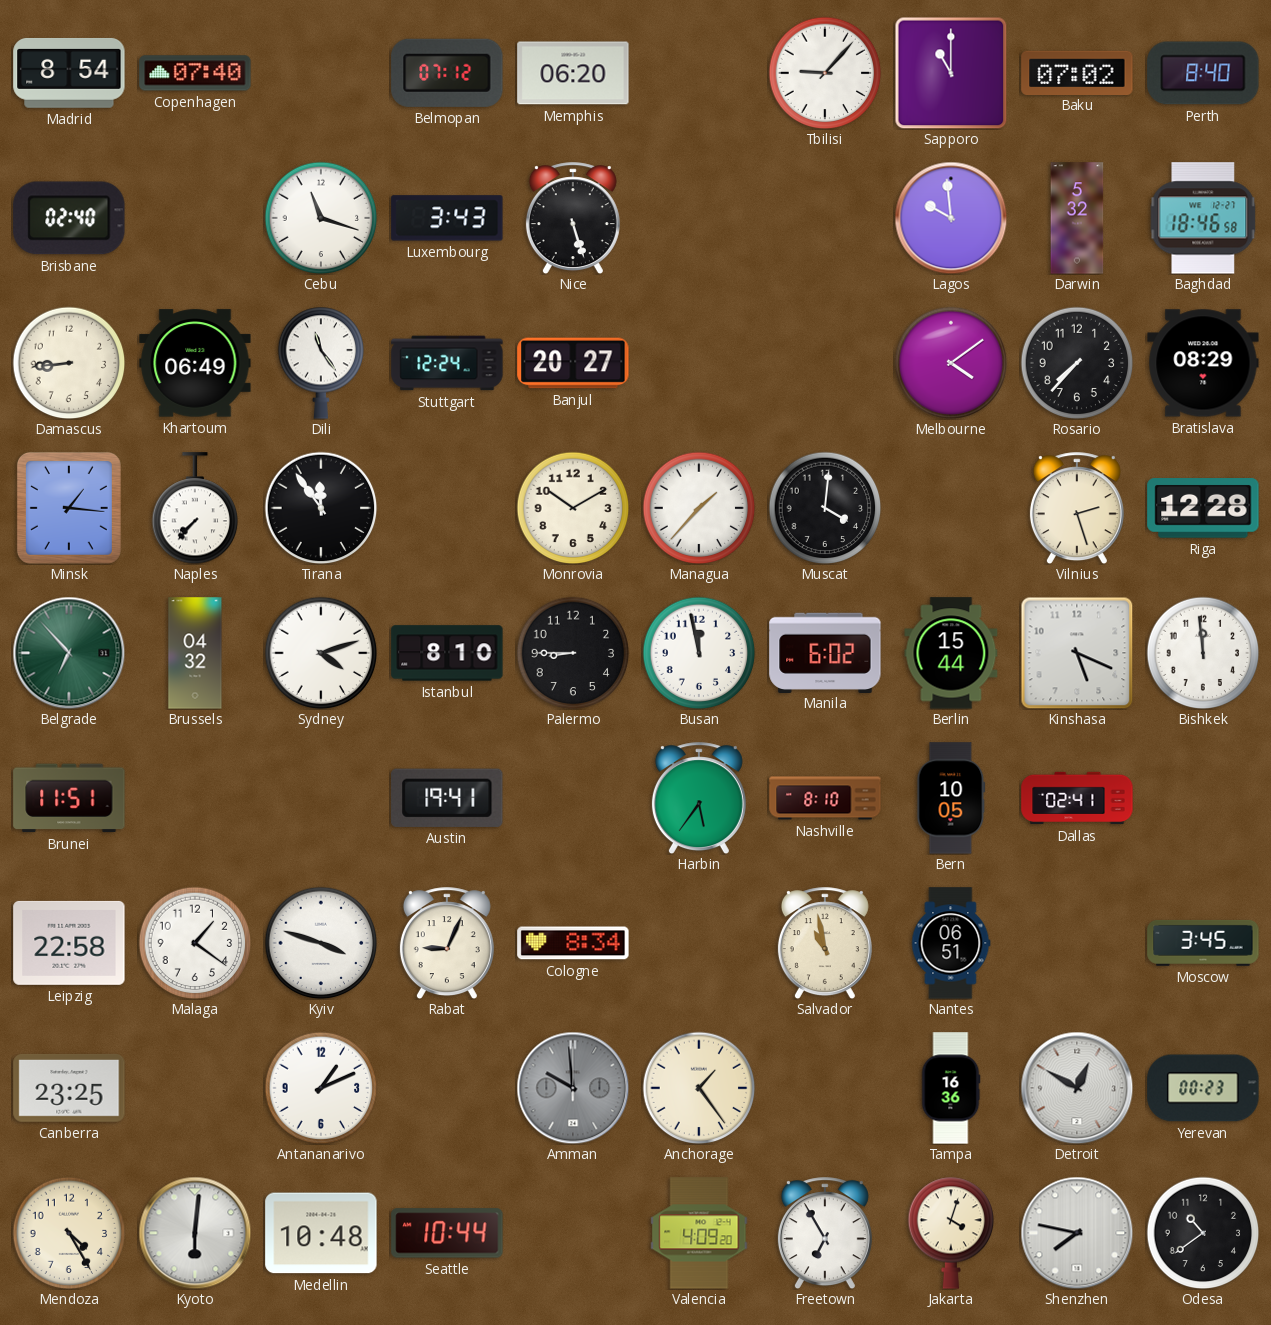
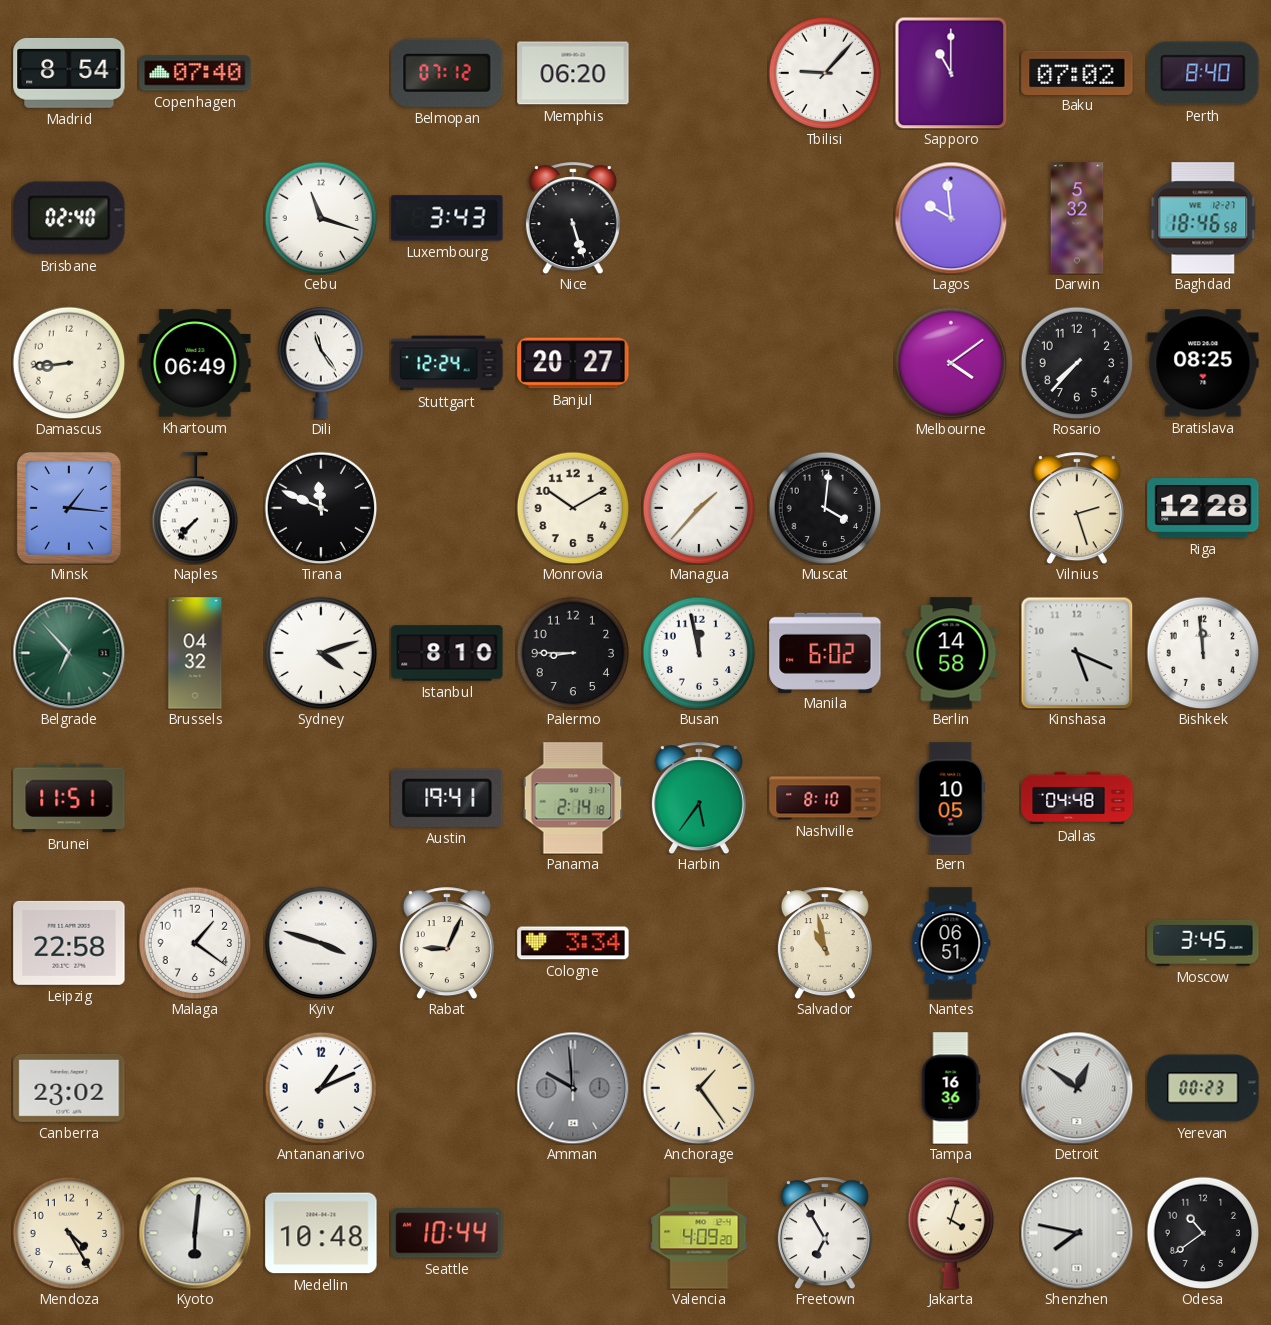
Bratislava: 08:29 -> 08:25
Tirana: 11:54 -> 11:49
Berlin: 15:44 -> 14:58
Panama: none -> 2:14
Dallas: 02:41 -> 04:48
Cologne: 8:34 -> 3:34
Canberra: 23:25 -> 23:02
Detroit: 12:50 -> 12:51
